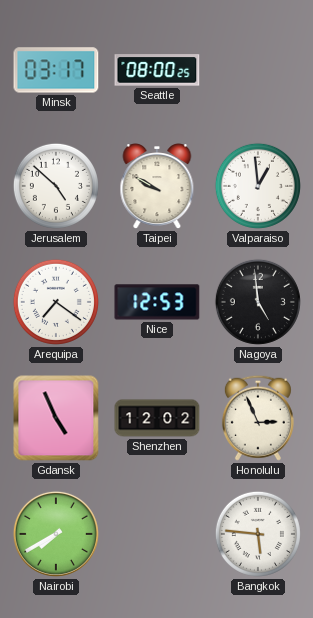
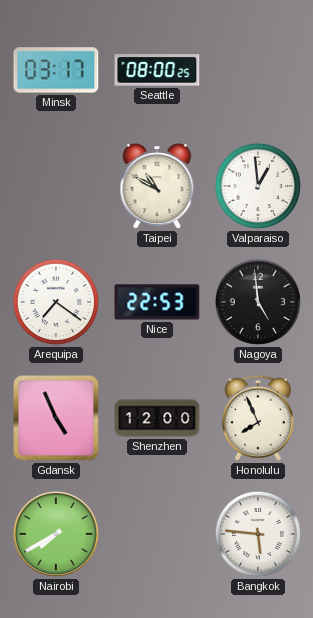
Jerusalem: 4:52 -> none
Taipei: 9:50 -> 10:50
Nice: 12:53 -> 22:53
Shenzhen: 12:02 -> 12:00
Honolulu: 2:56 -> 7:56
